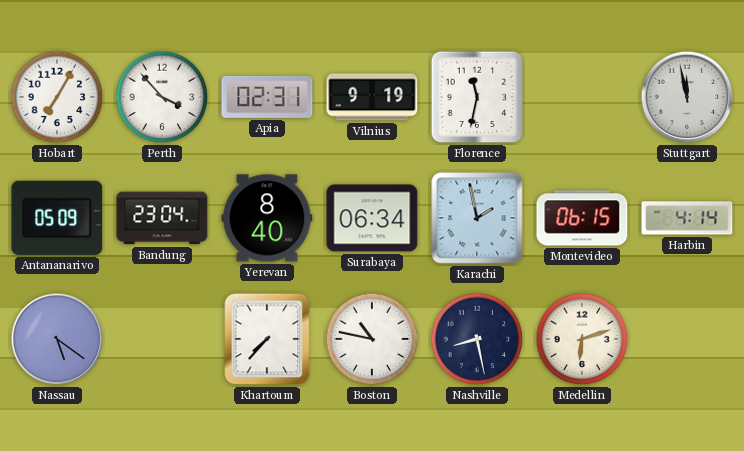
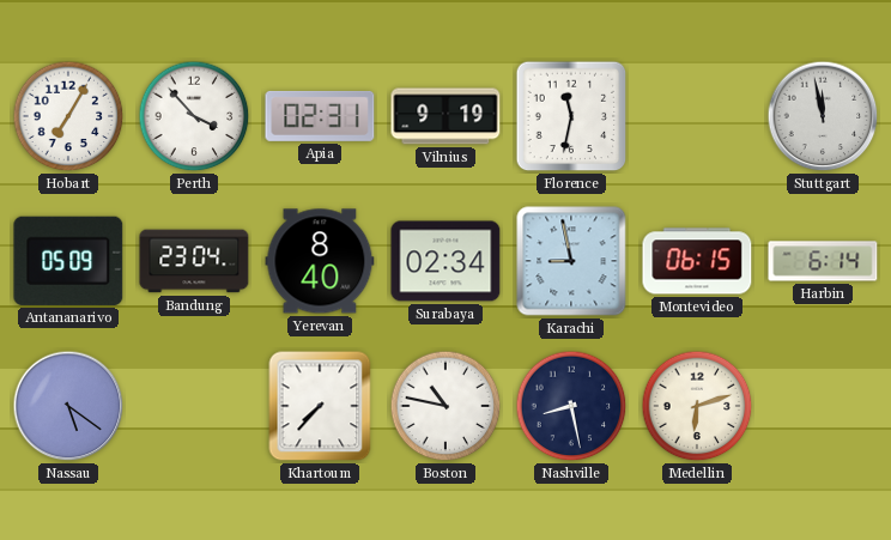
Surabaya: 06:34 -> 02:34
Karachi: 1:58 -> 8:58
Harbin: 4:14 -> 6:14
